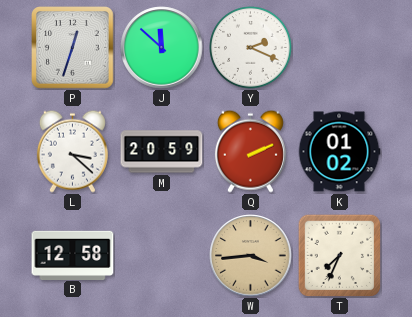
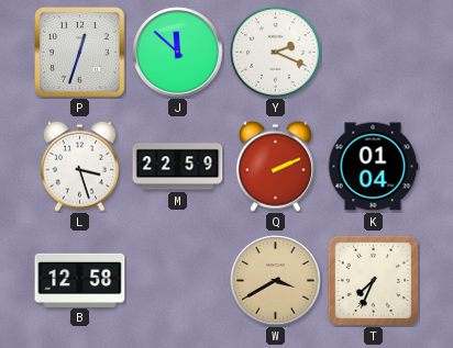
L: 3:22 -> 3:27
M: 20:59 -> 22:59
K: 01:02 -> 01:04
W: 3:44 -> 3:40
